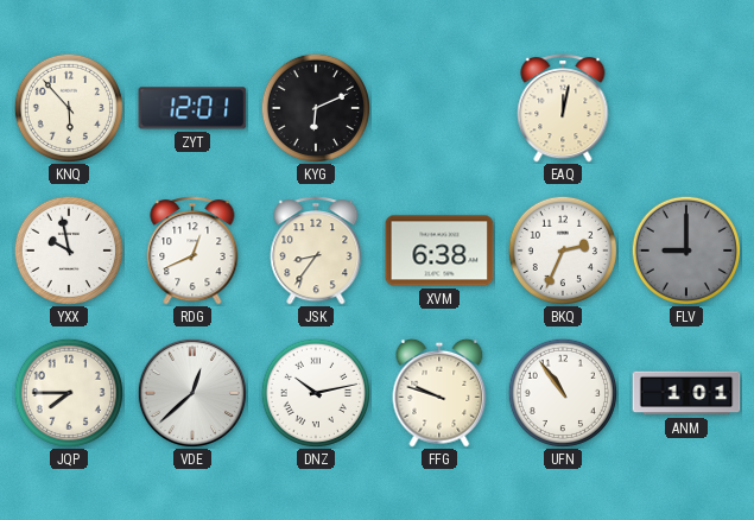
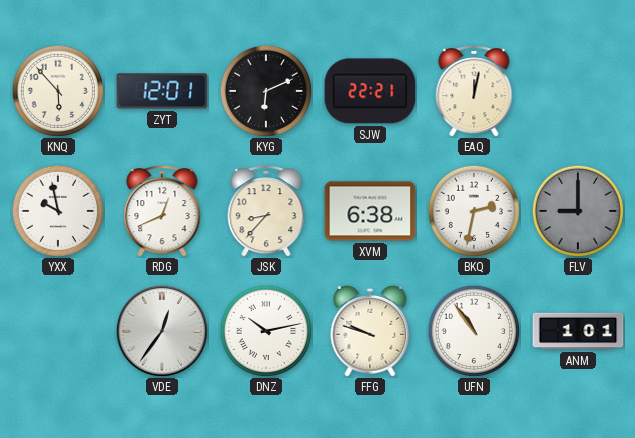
SJW: none -> 22:21
JSK: 8:36 -> 8:37
BKQ: 2:34 -> 2:32
JQP: 7:45 -> none
VDE: 12:38 -> 12:36
